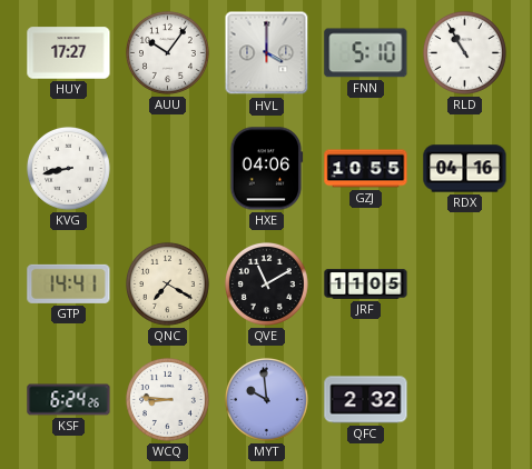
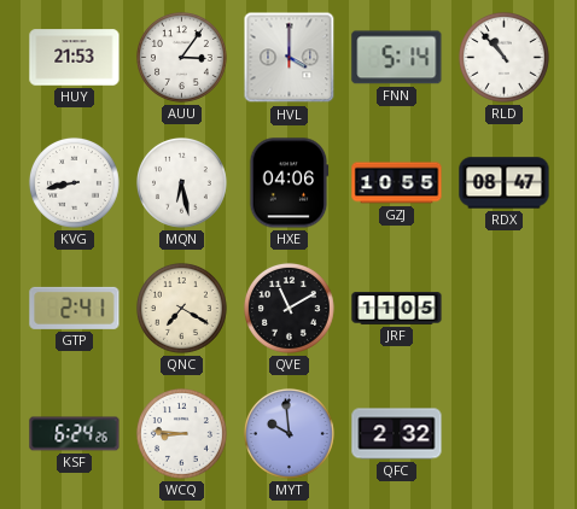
HUY: 17:27 -> 21:53
AUU: 10:06 -> 3:06
FNN: 5:10 -> 5:14
RLD: 10:55 -> 10:53
MQN: none -> 6:28
RDX: 04:16 -> 08:47
GTP: 14:41 -> 2:41
